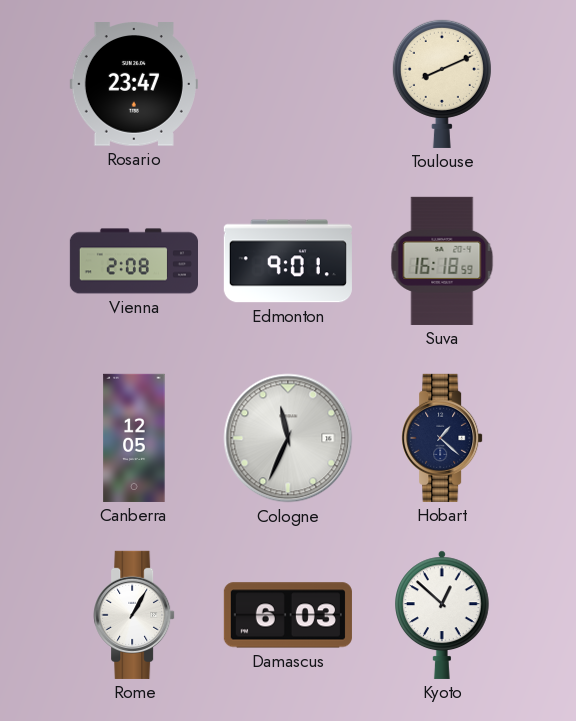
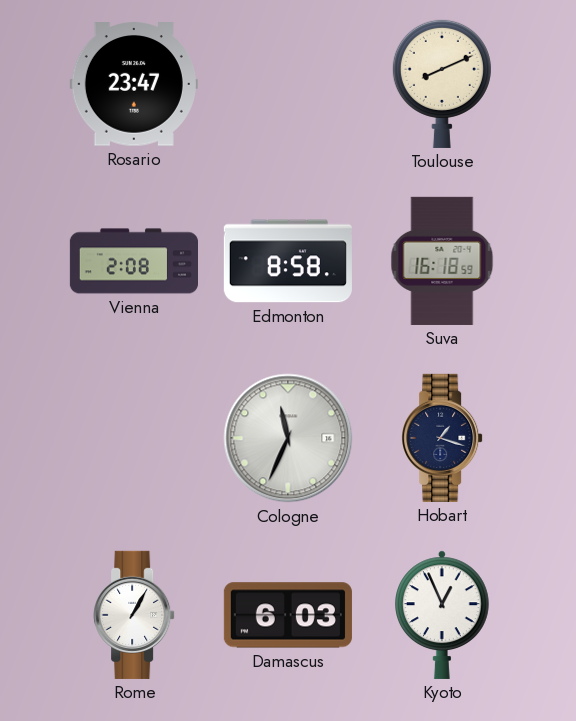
Edmonton: 9:01 -> 8:58
Canberra: 12:05 -> none
Hobart: 1:22 -> 1:18
Kyoto: 12:52 -> 12:56
